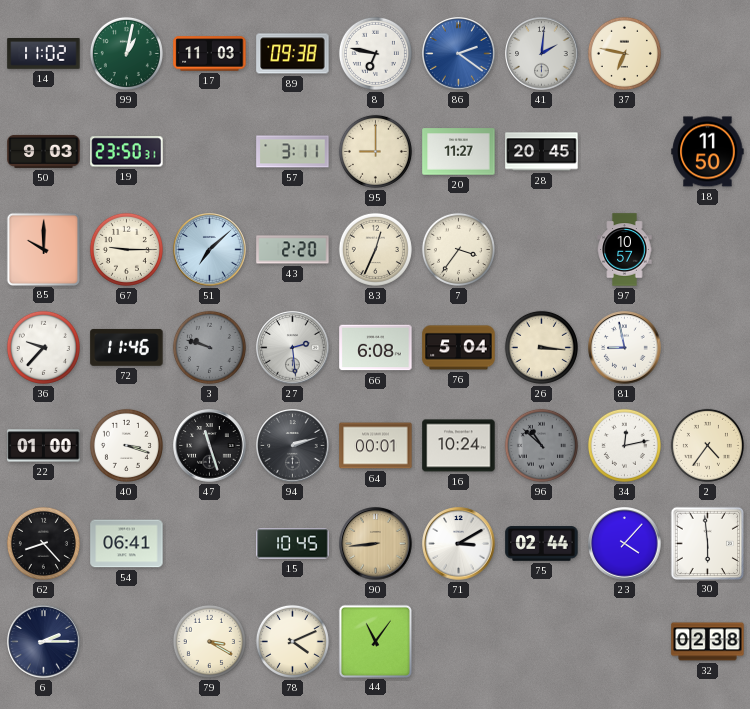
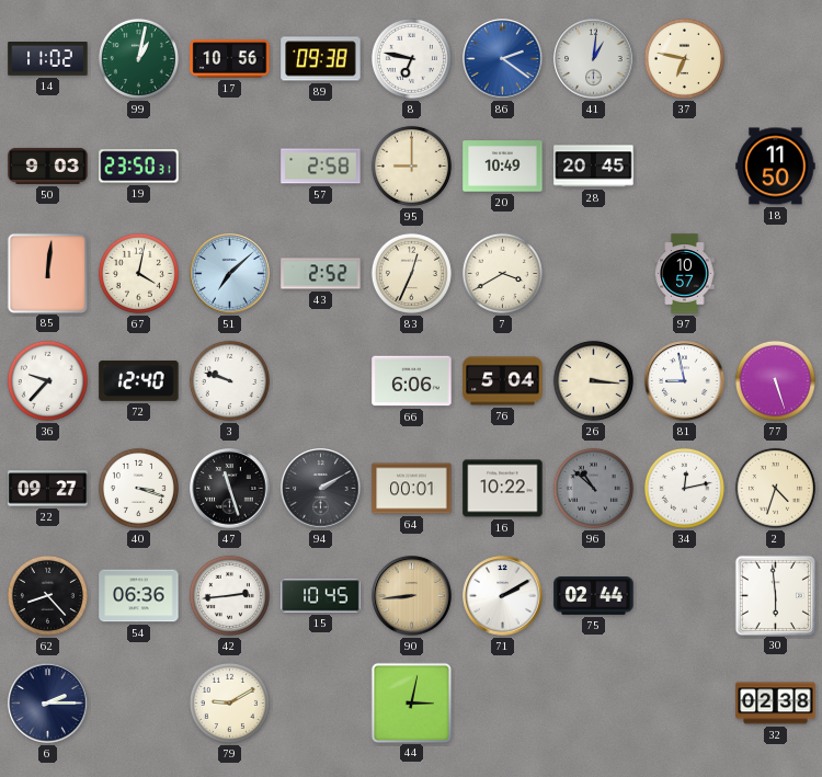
17: 11:03 -> 10:56
41: 2:01 -> 1:01
57: 3:11 -> 2:58
20: 11:27 -> 10:49
85: 10:00 -> 12:01
67: 9:15 -> 4:02
43: 2:20 -> 2:52
7: 3:36 -> 3:40
72: 11:46 -> 12:40
3 dial: grey -> white
27: 2:29 -> none
66: 6:08 -> 6:06
77: none -> 5:27
22: 01:00 -> 09:27
94: 2:12 -> 2:10
16: 10:24 -> 10:22
2: 4:36 -> 4:33
54: 06:41 -> 06:36
42: none -> 2:44
71: 3:10 -> 2:10
23: 4:07 -> none
79: 3:20 -> 9:10
78: 4:11 -> none
44: 11:06 -> 3:02
